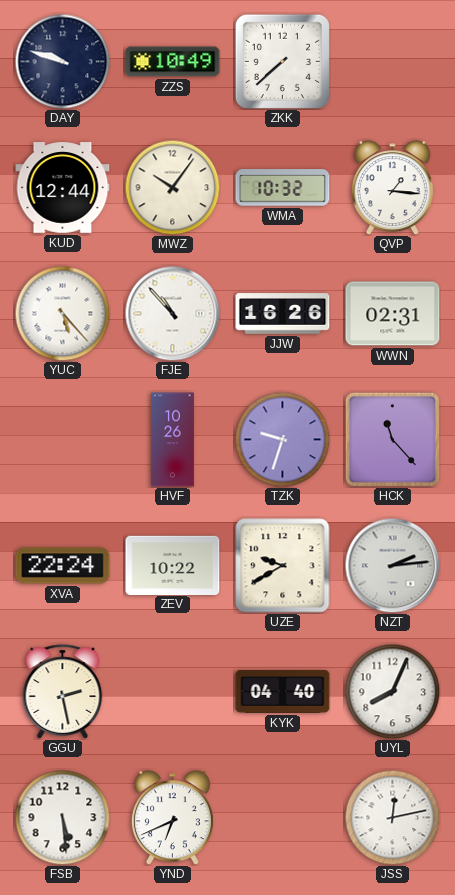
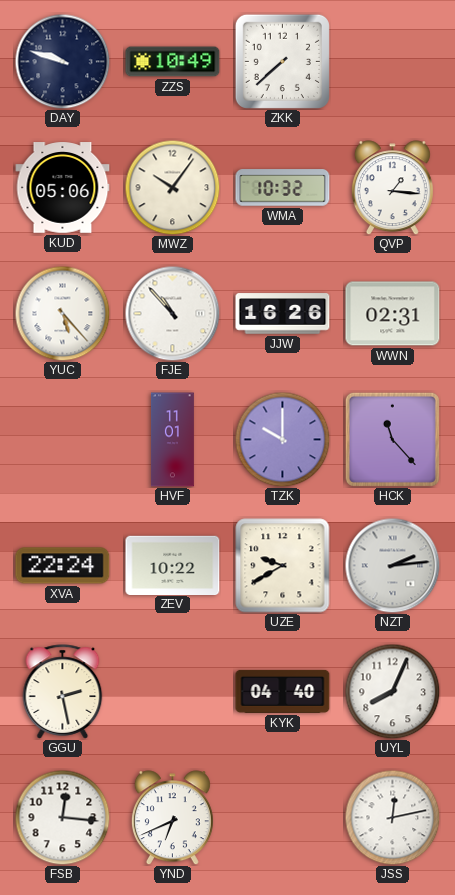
KUD: 12:44 -> 05:06
HVF: 10:26 -> 11:01
TZK: 9:33 -> 10:00
FSB: 5:29 -> 12:16
